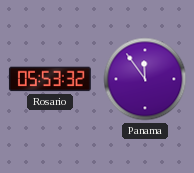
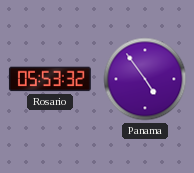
Panama: 11:54 -> 4:54
